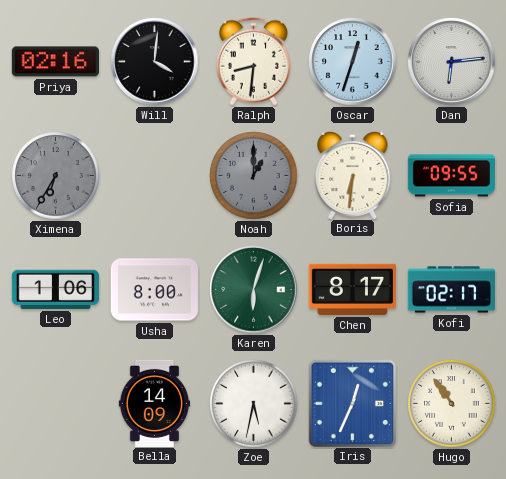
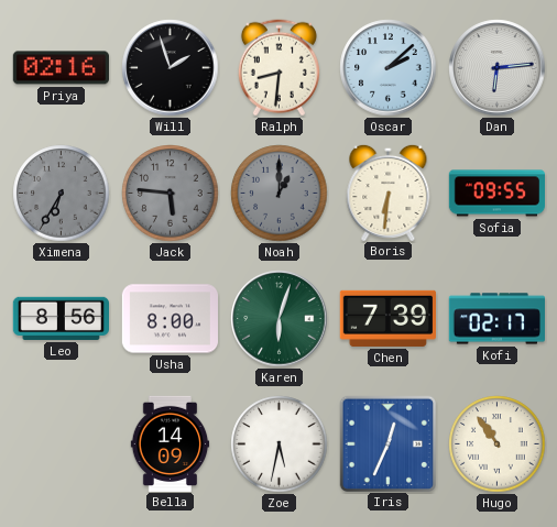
Will: 4:01 -> 1:57
Oscar: 12:33 -> 2:08
Jack: none -> 5:46
Leo: 1:06 -> 8:56
Chen: 8:17 -> 7:39
